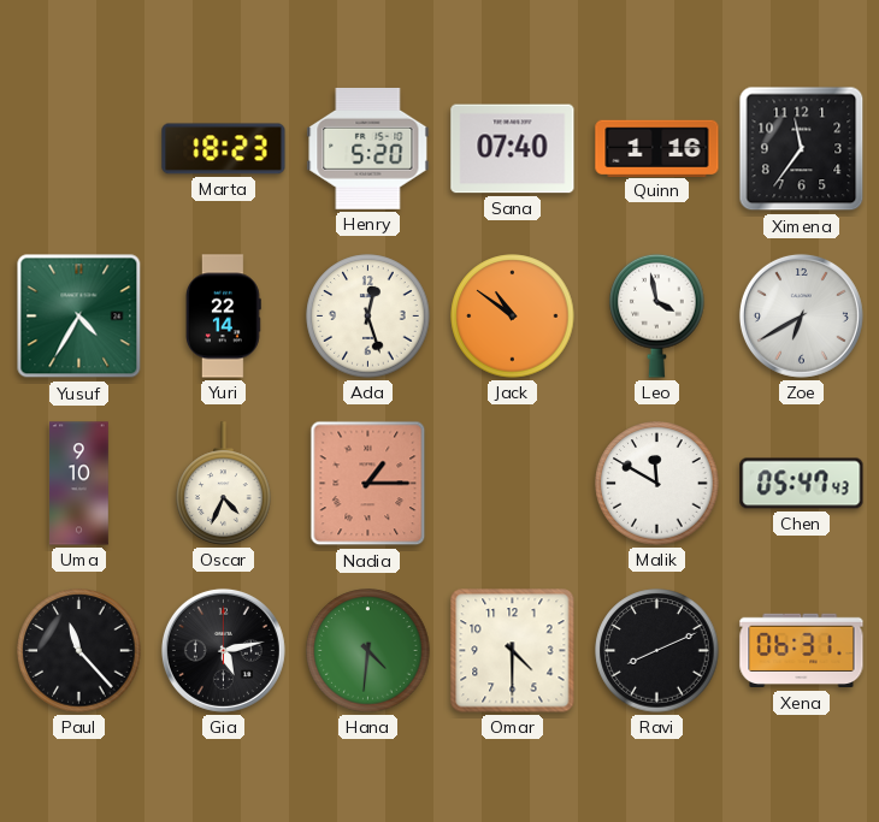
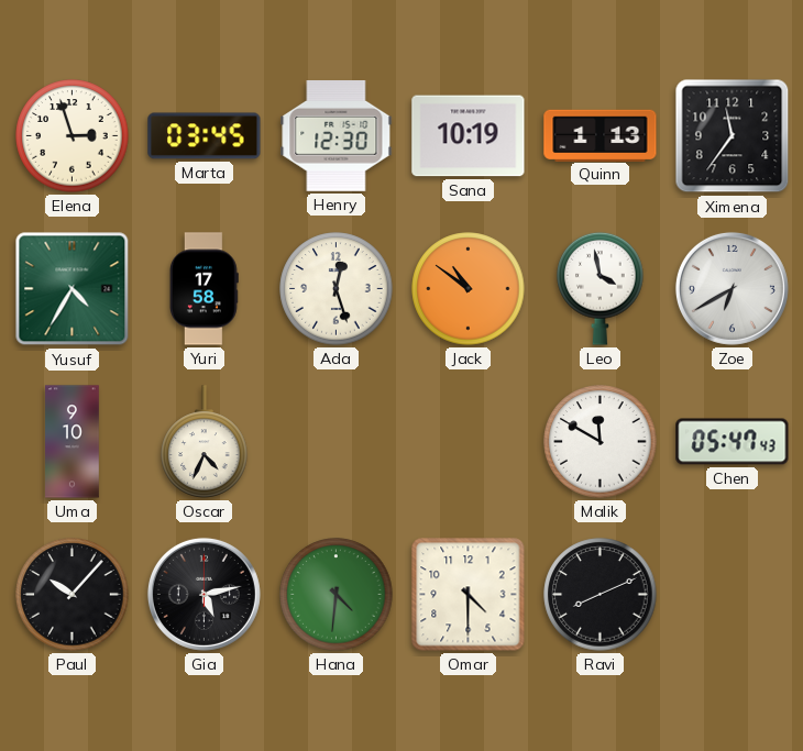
Elena: none -> 2:57
Marta: 18:23 -> 03:45
Henry: 5:20 -> 12:30
Sana: 07:40 -> 10:19
Quinn: 1:16 -> 1:13
Yuri: 22:14 -> 17:58
Nadia: 1:15 -> none
Paul: 11:23 -> 10:07
Xena: 06:31 -> none
